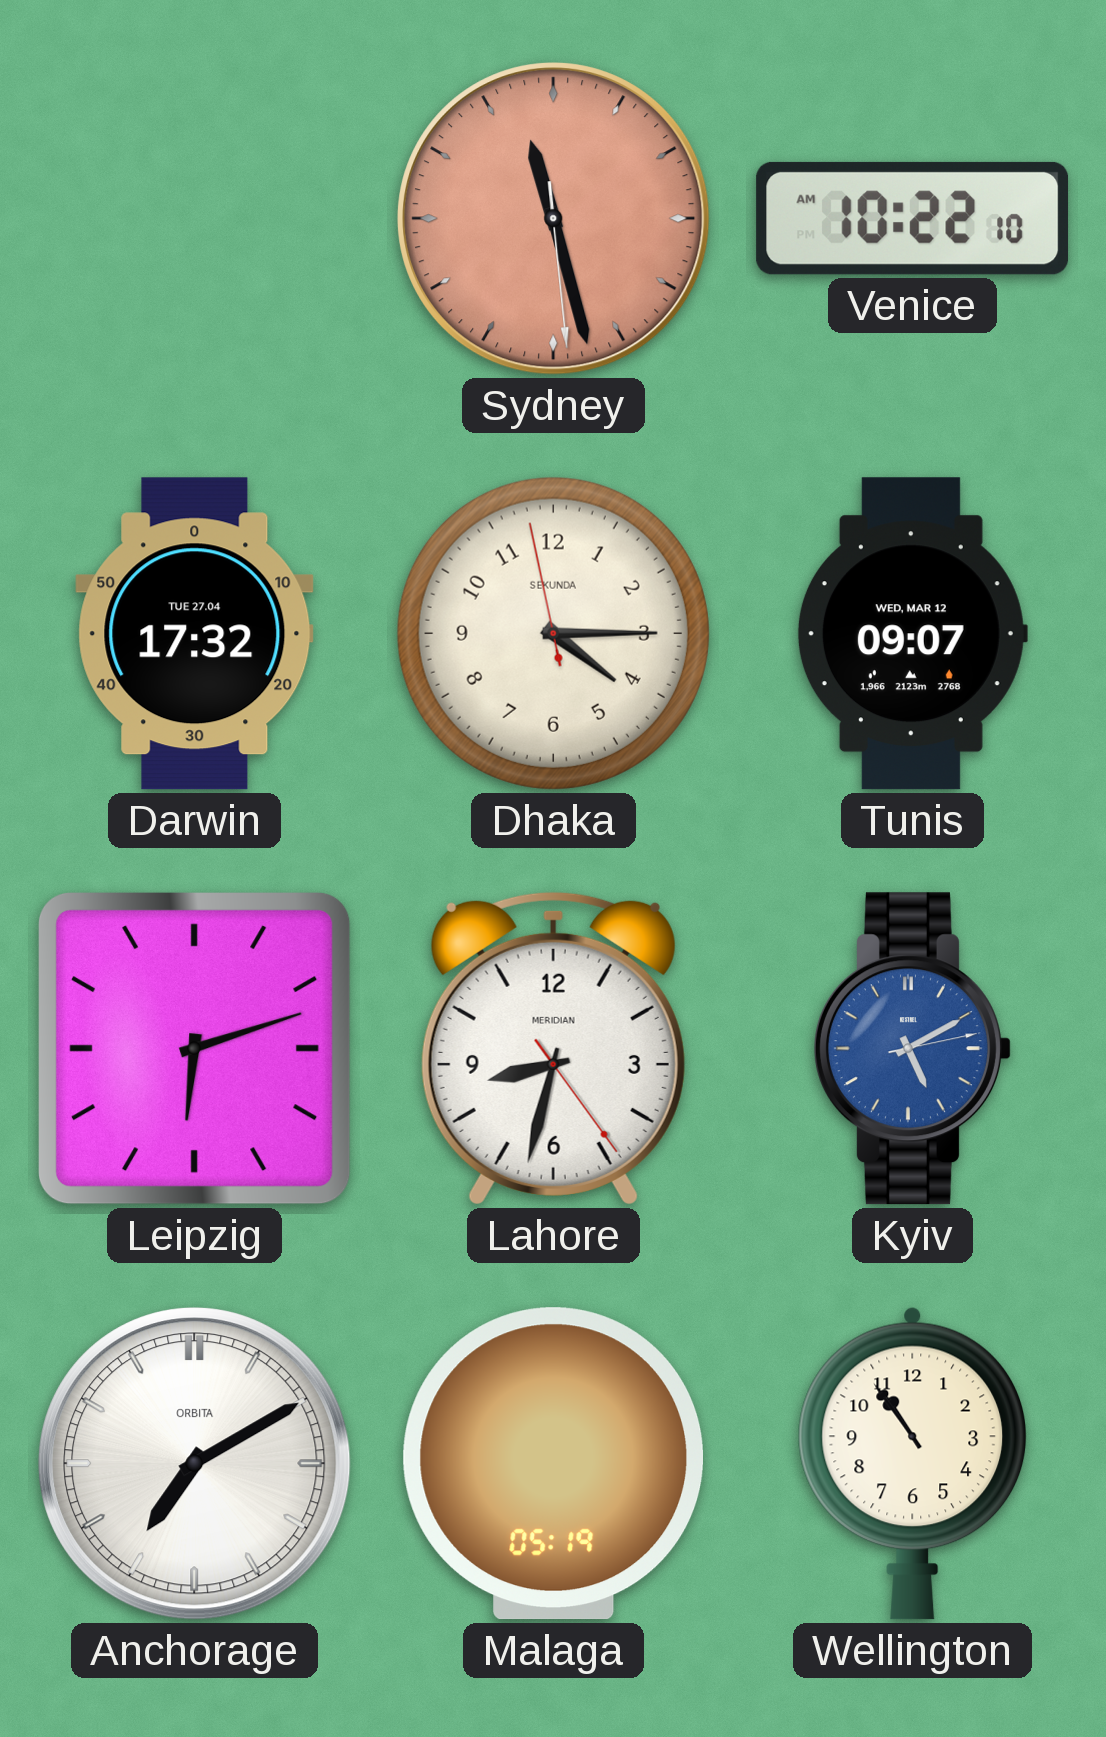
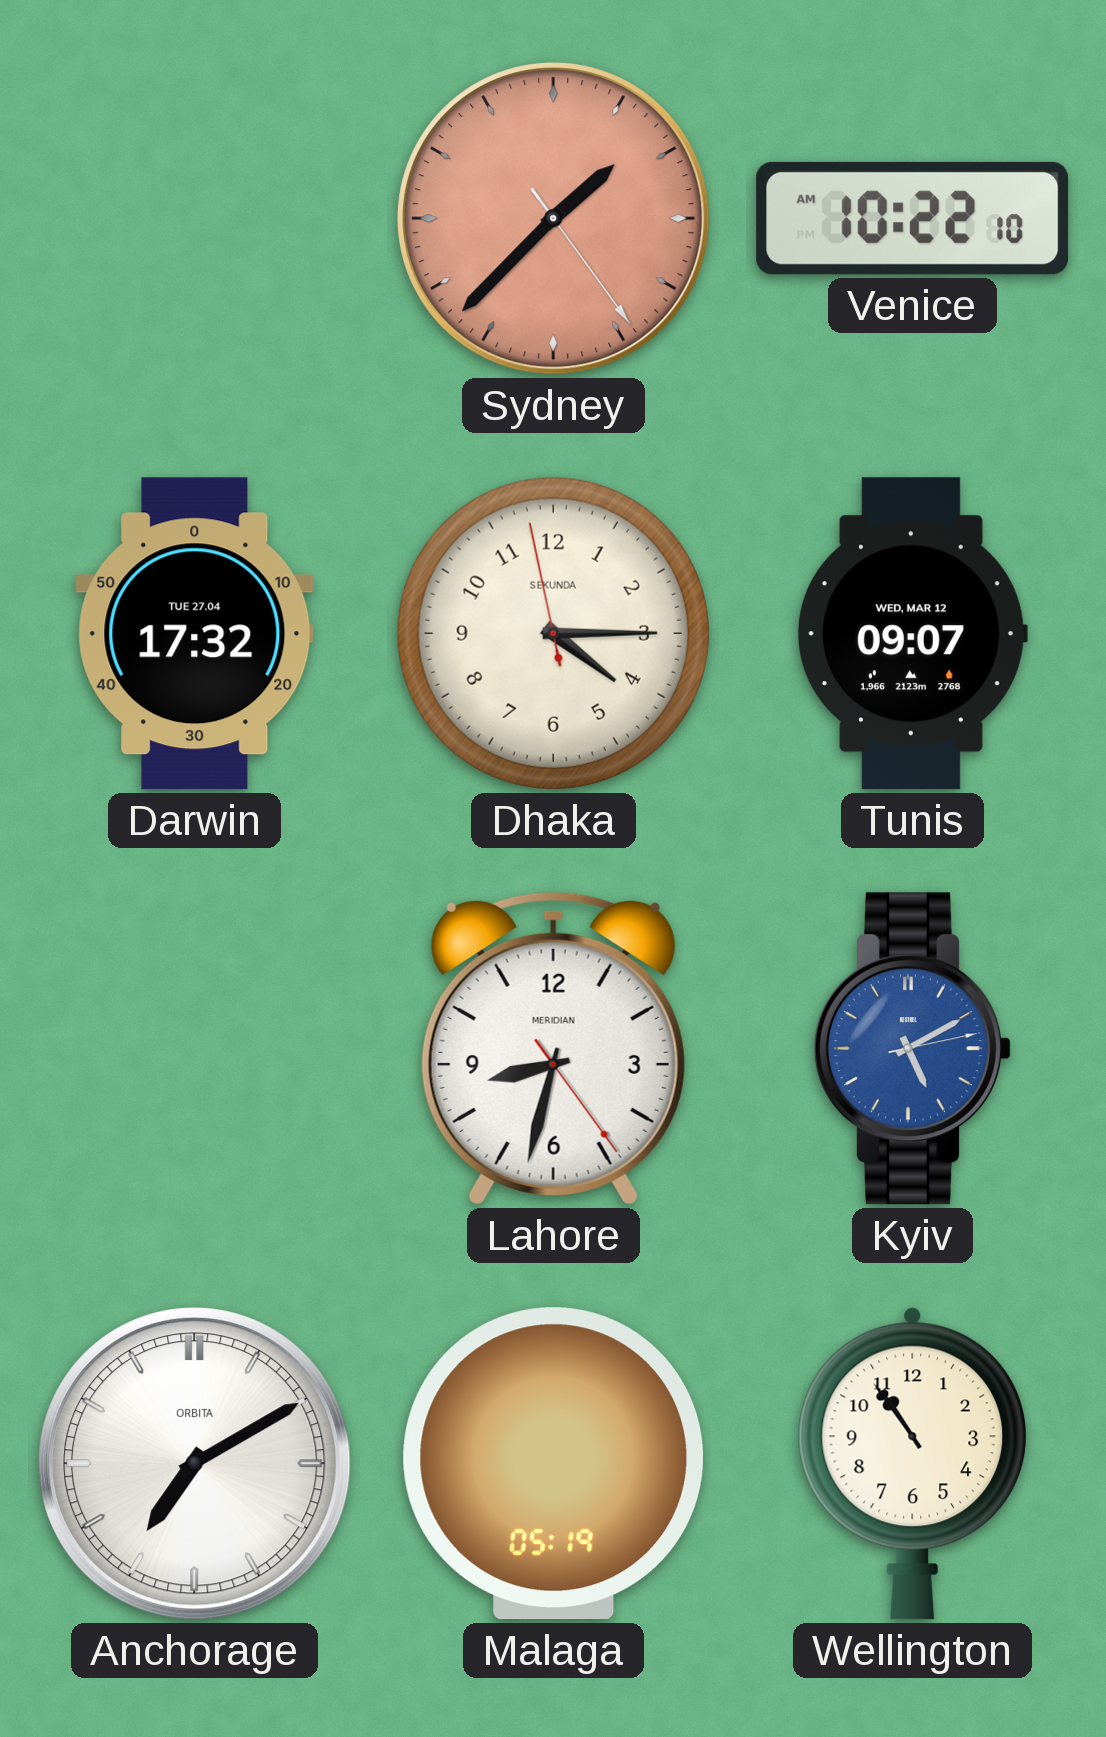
Sydney: 11:27 -> 1:37
Leipzig: 6:12 -> none
